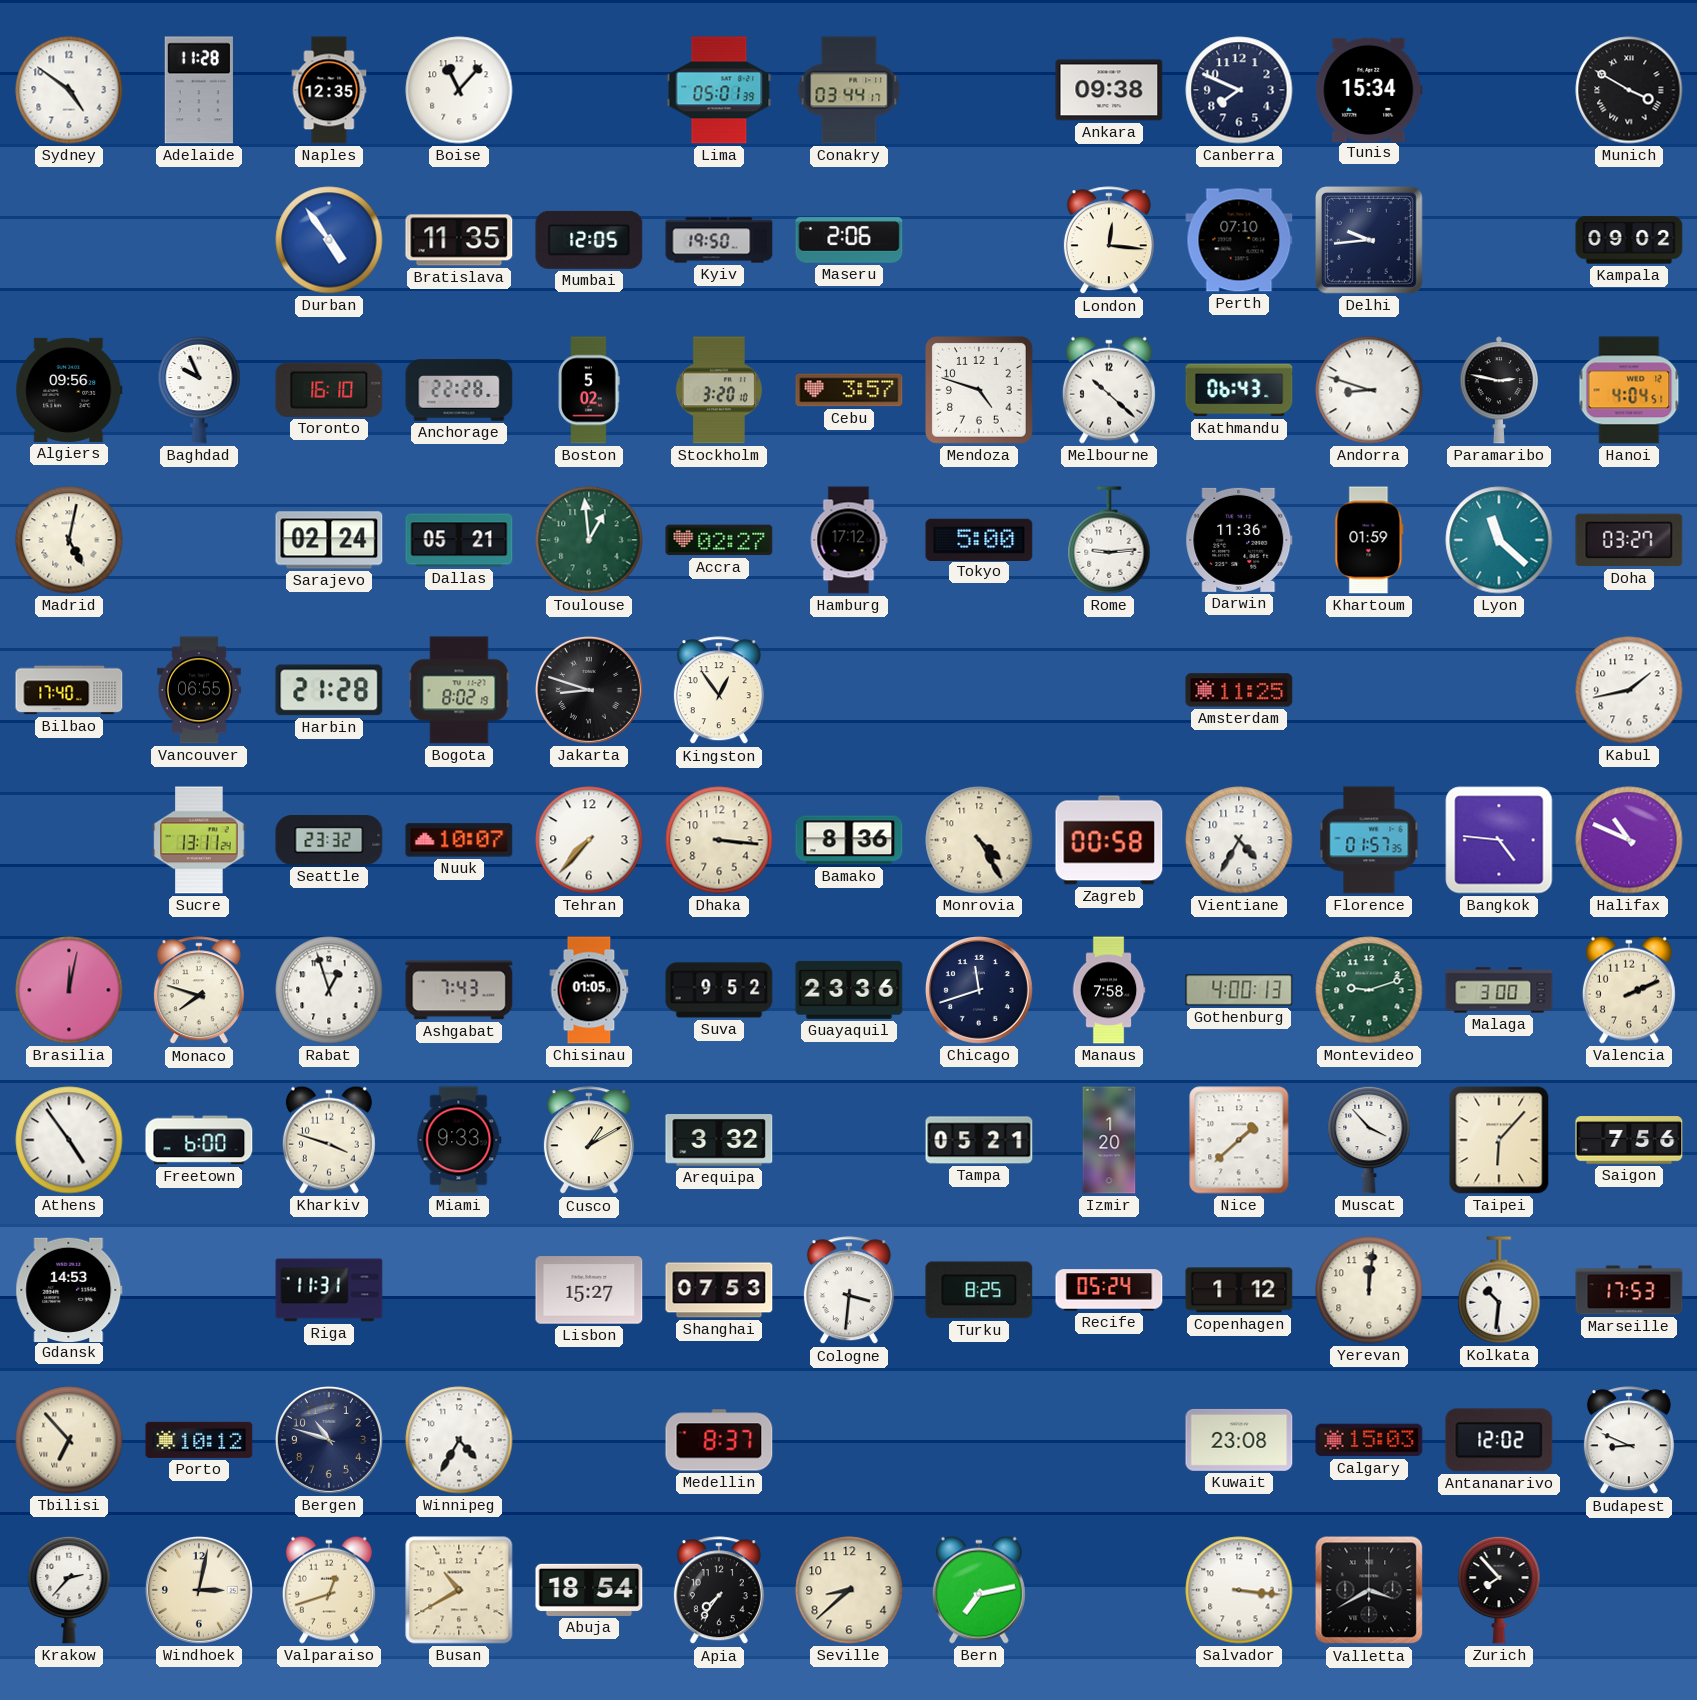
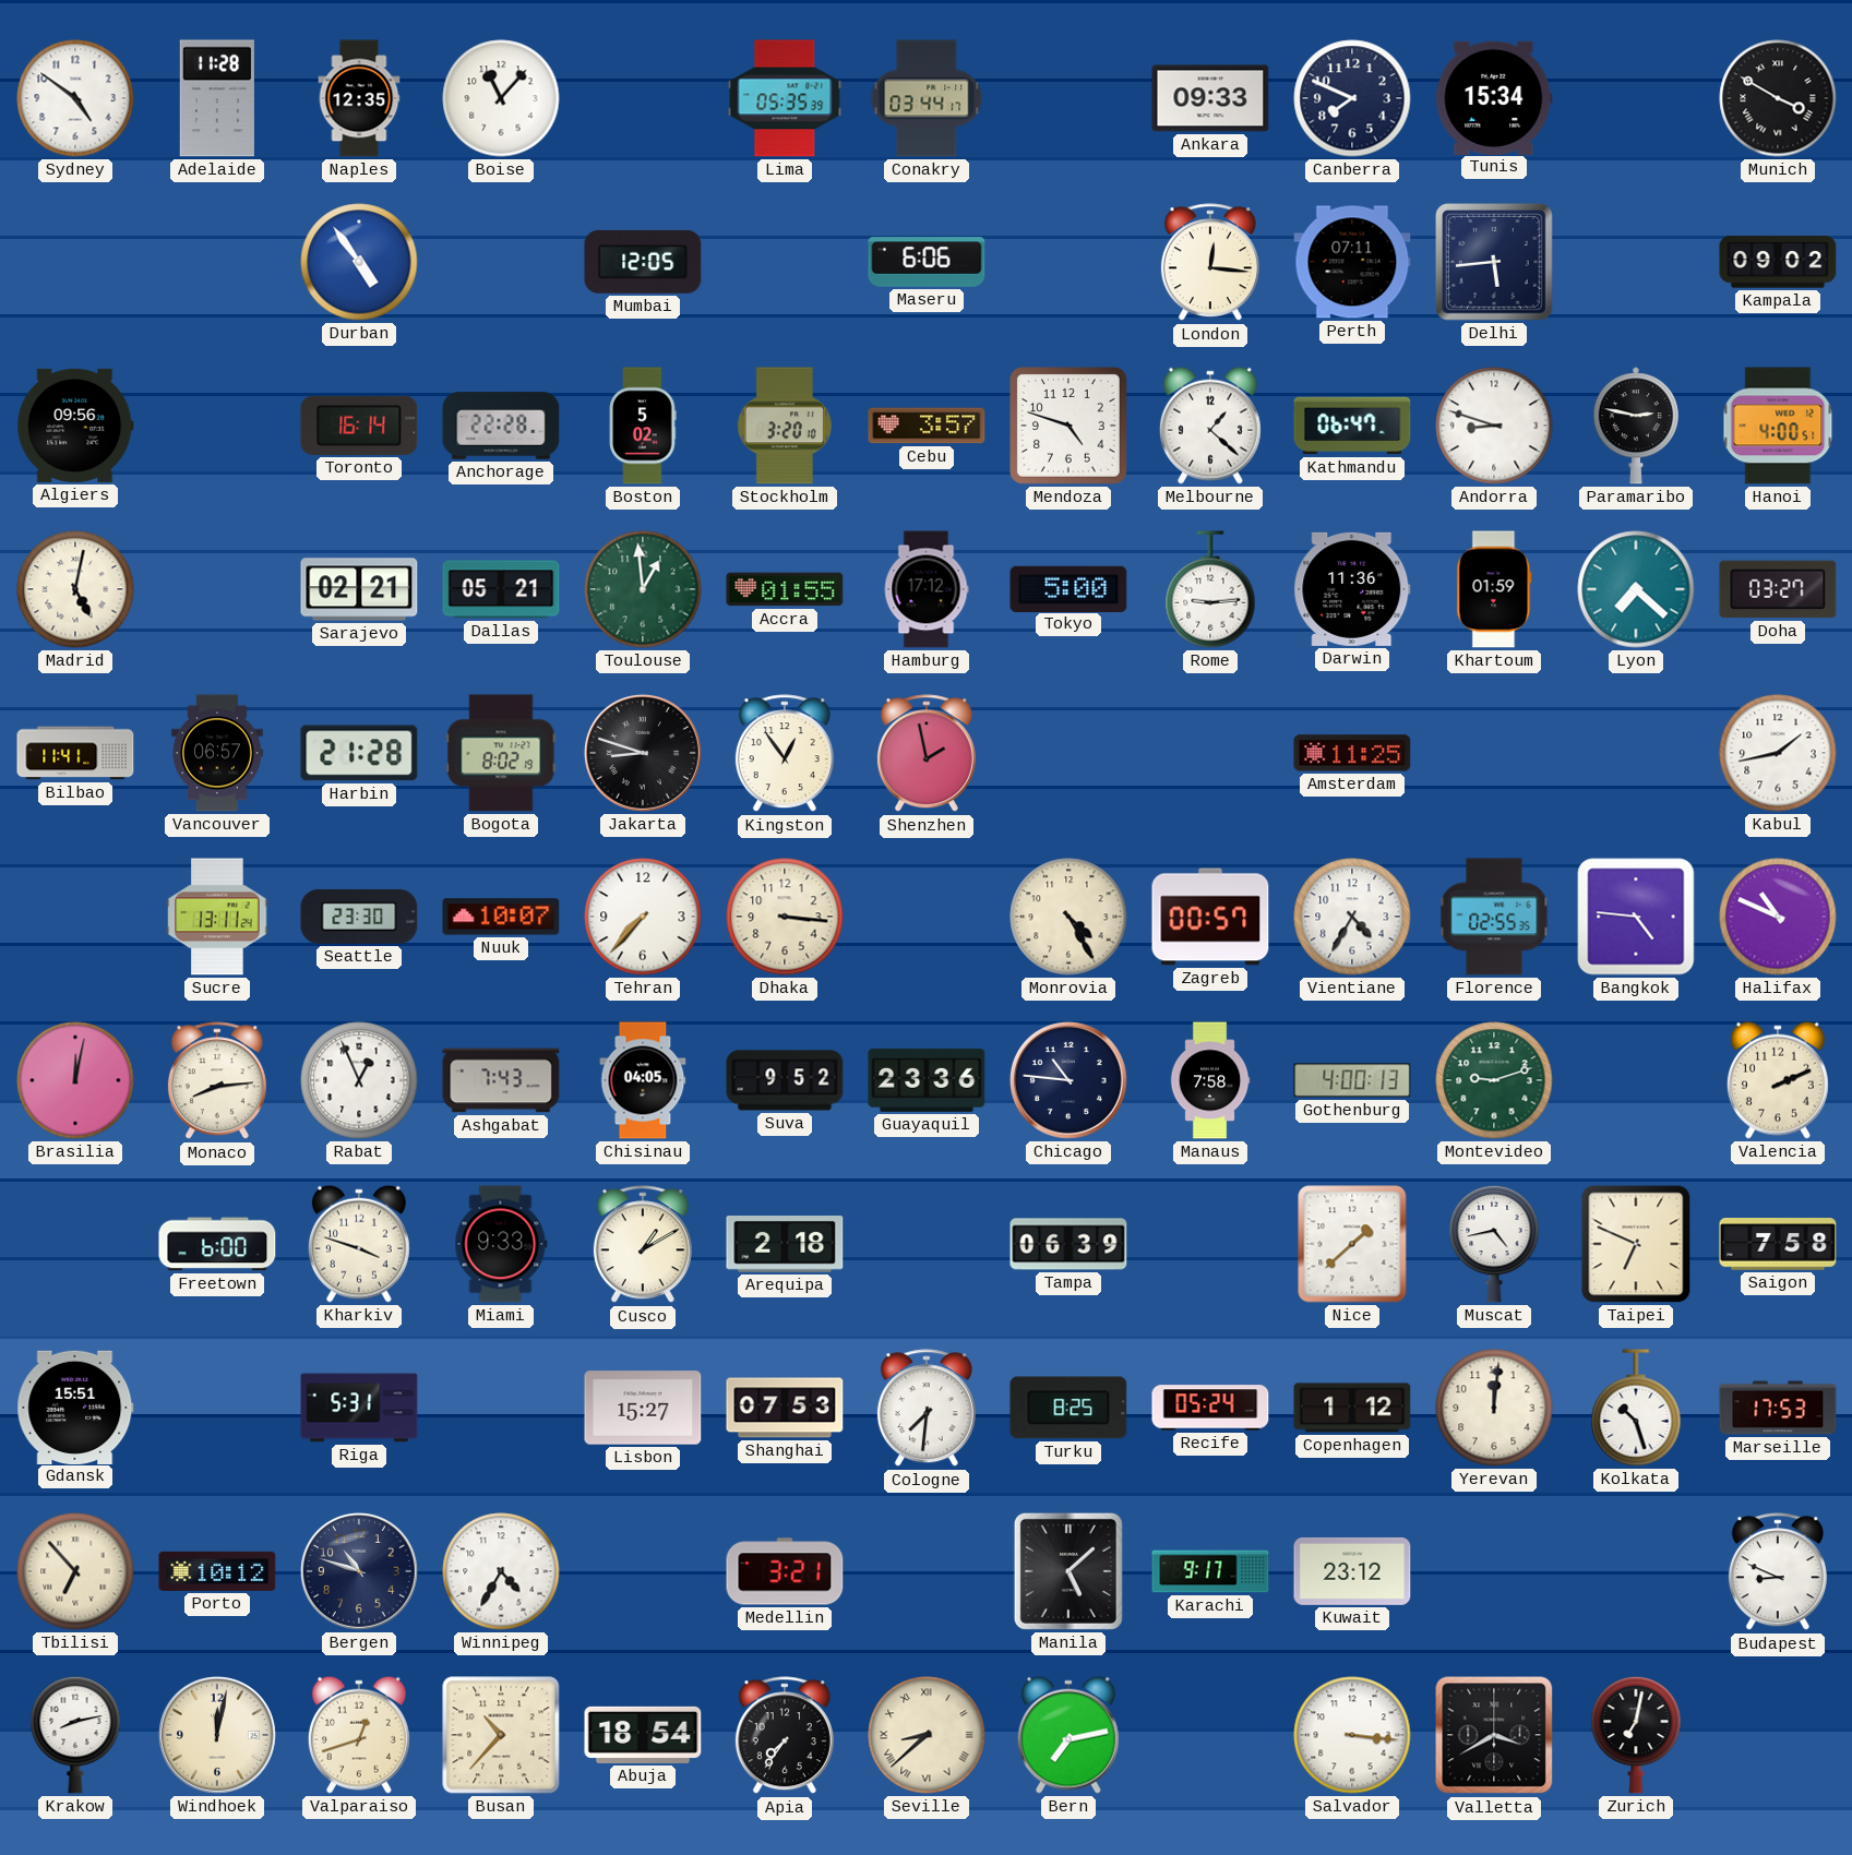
Lima: 05:01 -> 05:35
Ankara: 09:38 -> 09:33
Bratislava: 11:35 -> none
Kyiv: 19:50 -> none
Maseru: 2:06 -> 6:06
Perth: 07:10 -> 07:11
Delhi: 9:44 -> 5:44
Baghdad: 9:56 -> none
Toronto: 16:10 -> 16:14
Melbourne: 10:22 -> 1:22
Kathmandu: 06:43 -> 06:47
Hanoi: 4:04 -> 4:00
Sarajevo: 02:24 -> 02:21
Accra: 02:27 -> 01:55
Lyon: 11:22 -> 7:22
Bilbao: 17:40 -> 11:41
Vancouver: 06:55 -> 06:57
Shenzhen: none -> 1:58
Seattle: 23:32 -> 23:30
Bamako: 8:36 -> none
Zagreb: 00:58 -> 00:57
Florence: 01:57 -> 02:55
Monaco: 7:48 -> 8:14
Rabat: 12:57 -> 12:56
Chisinau: 01:05 -> 04:05
Chicago: 11:42 -> 10:46
Malaga: 3:00 -> none
Athens: 4:54 -> none
Arequipa: 3:32 -> 2:18
Tampa: 05:21 -> 06:39
Izmir: 1:20 -> none
Muscat: 3:53 -> 4:43
Taipei: 6:07 -> 6:49
Saigon: 7:56 -> 7:58
Gdansk: 14:53 -> 15:51
Riga: 11:31 -> 5:31
Cologne: 3:31 -> 7:31
Kolkata: 10:31 -> 10:27
Medellin: 8:37 -> 3:21
Manila: none -> 5:08
Karachi: none -> 9:17
Kuwait: 23:08 -> 23:12
Calgary: 15:03 -> none
Antananarivo: 12:02 -> none
Krakow: 2:37 -> 8:13
Windhoek: 3:02 -> 12:02
Busan: 10:40 -> 10:37
Seville numerals: Arabic -> Roman
Zurich: 7:53 -> 7:02
